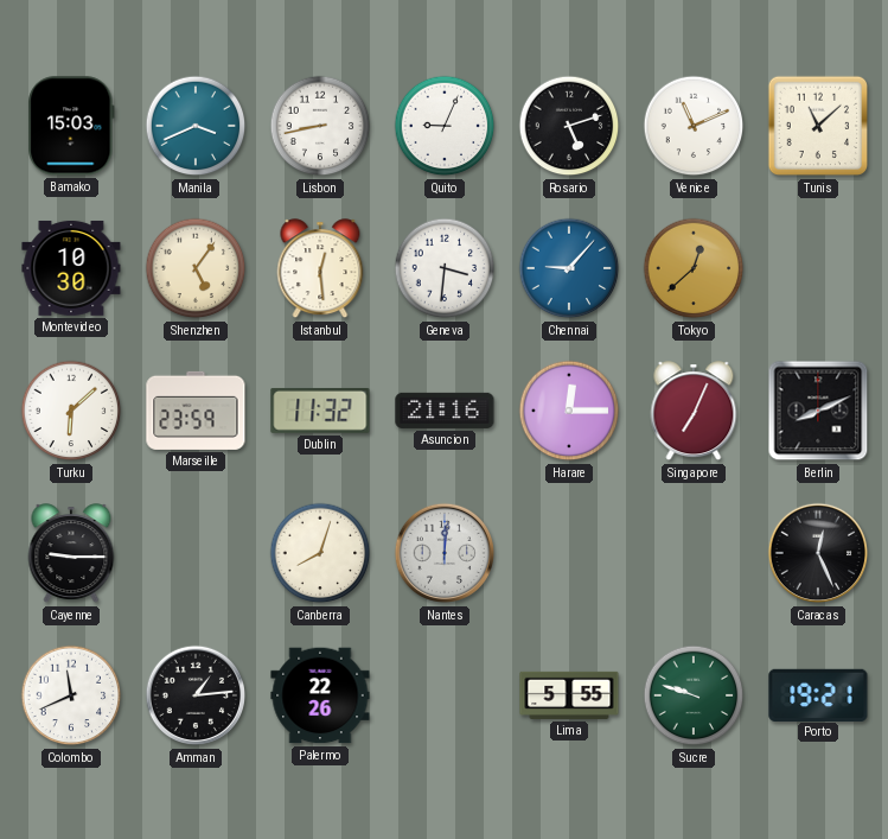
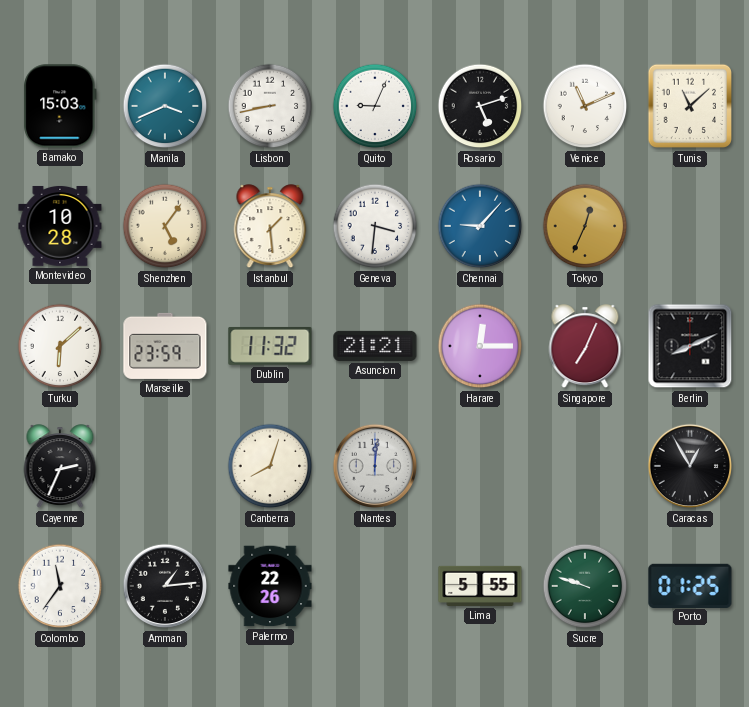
Montevideo: 10:30 -> 10:28
Istanbul: 12:29 -> 1:29
Tokyo: 12:38 -> 12:34
Asuncion: 21:16 -> 21:21
Cayenne: 9:15 -> 2:34
Caracas: 12:26 -> 12:55
Colombo: 11:41 -> 11:36
Porto: 19:21 -> 01:25
